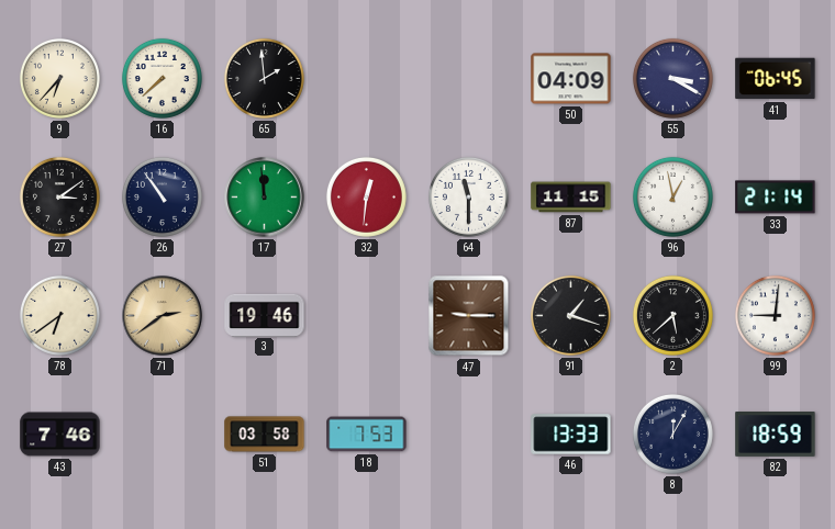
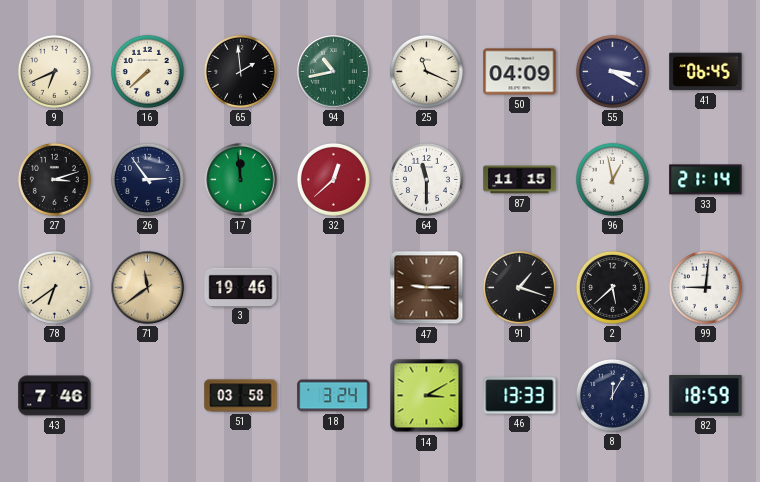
9: 6:37 -> 6:41
94: none -> 10:43
25: none -> 11:19
27: 3:09 -> 3:12
26: 10:54 -> 2:54
32: 12:31 -> 12:38
71: 2:39 -> 11:39
18: 7:53 -> 3:24
14: none -> 3:10
